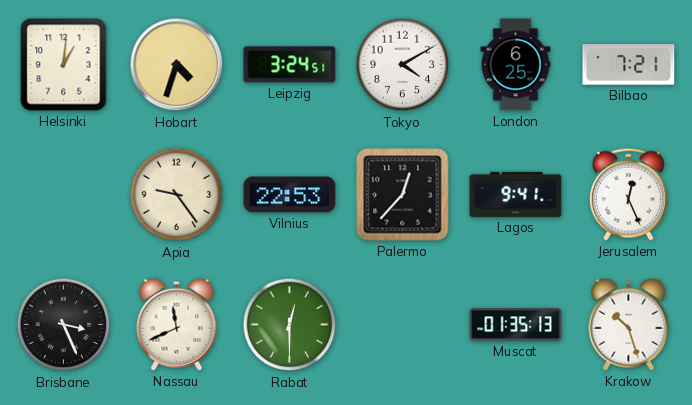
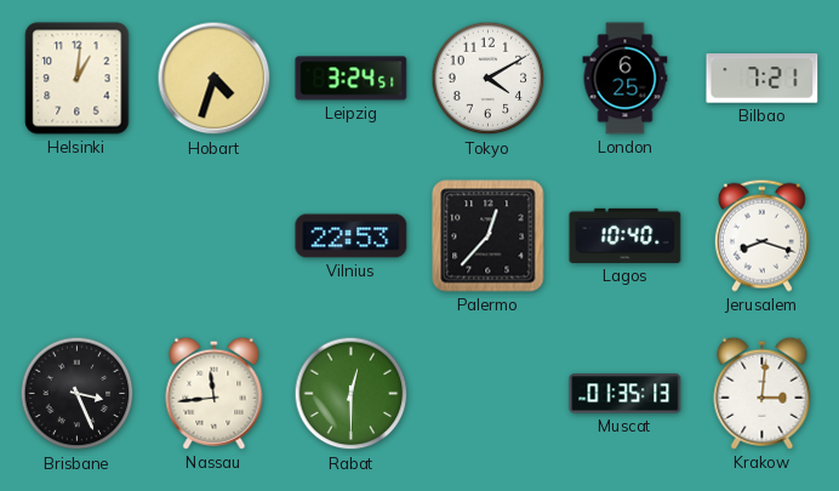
Apia: 9:24 -> none
Lagos: 9:41 -> 10:40
Jerusalem: 12:26 -> 8:18
Nassau: 11:41 -> 11:44
Krakow: 10:27 -> 3:01
